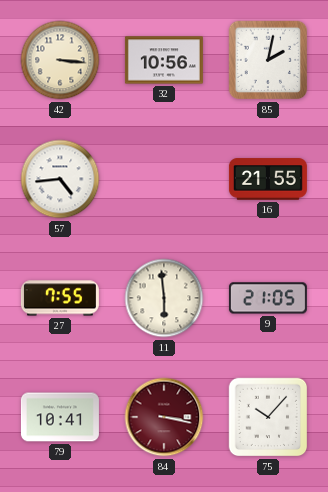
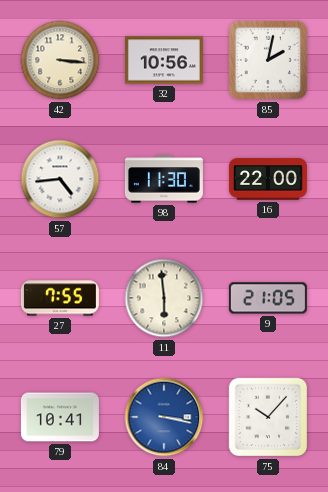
98: none -> 11:30
16: 21:55 -> 22:00
84 dial: burgundy -> blue
